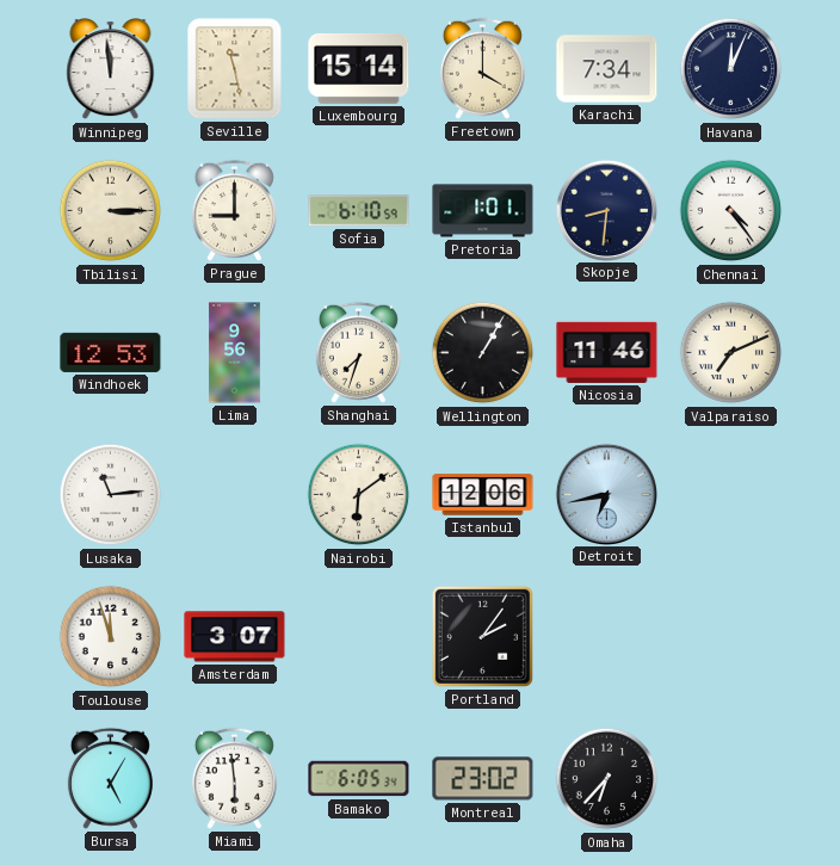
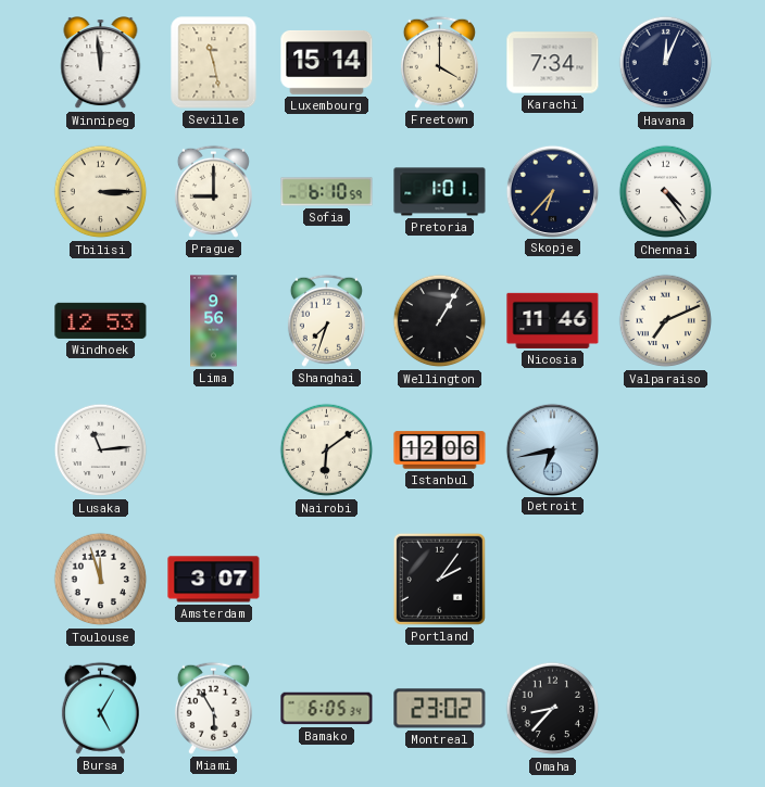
Skopje: 8:31 -> 6:37
Miami: 5:59 -> 5:55
Omaha: 6:37 -> 8:37
